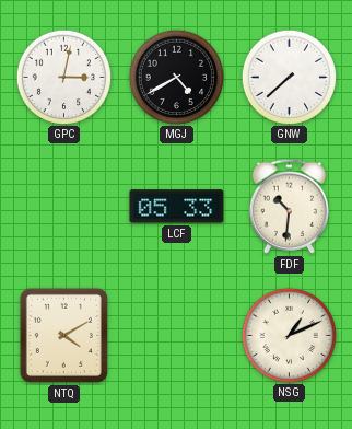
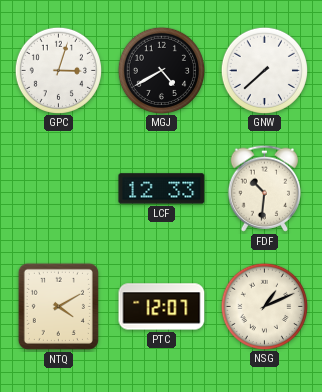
GPC: 3:02 -> 3:03
LCF: 05:33 -> 12:33
PTC: none -> 12:07
